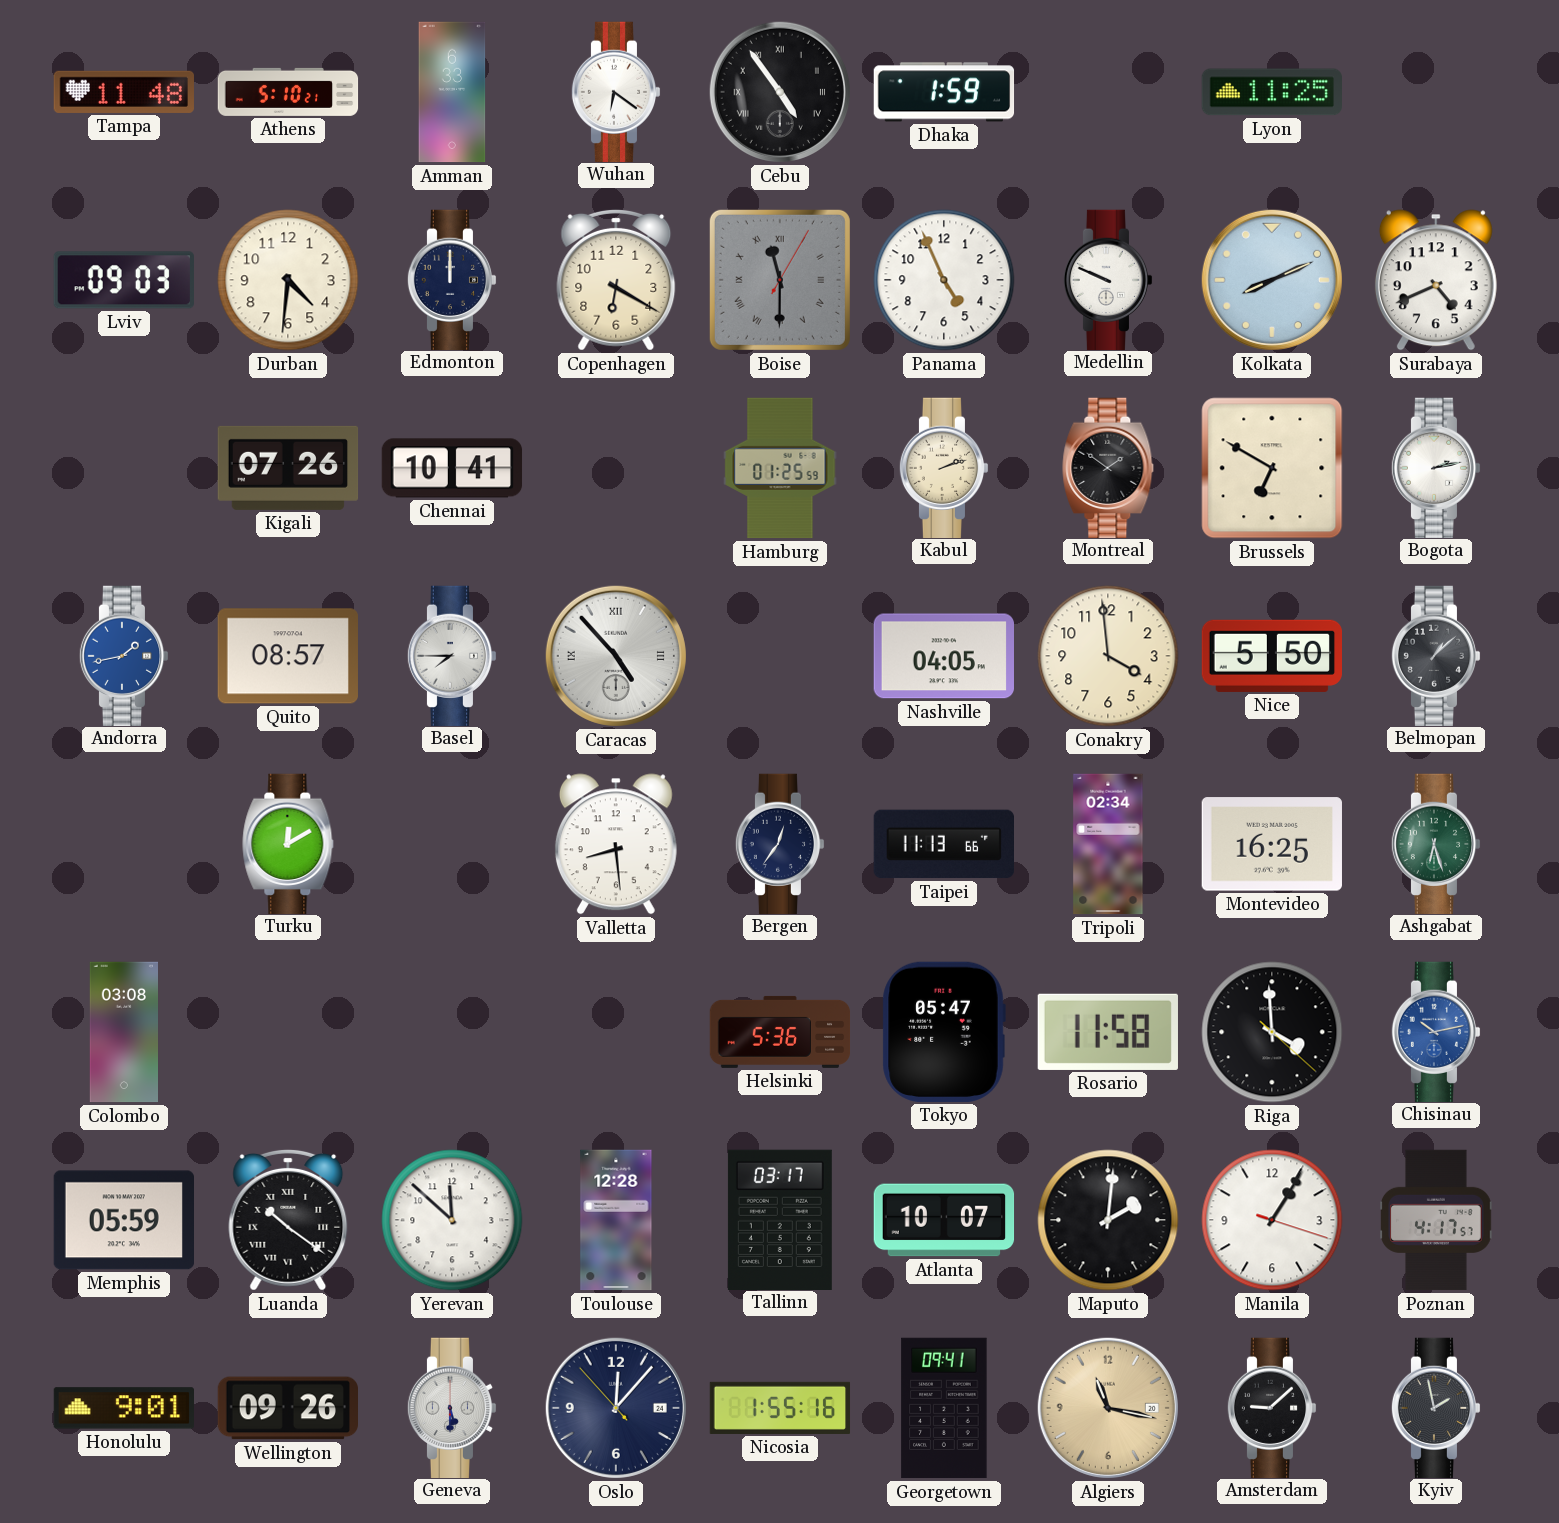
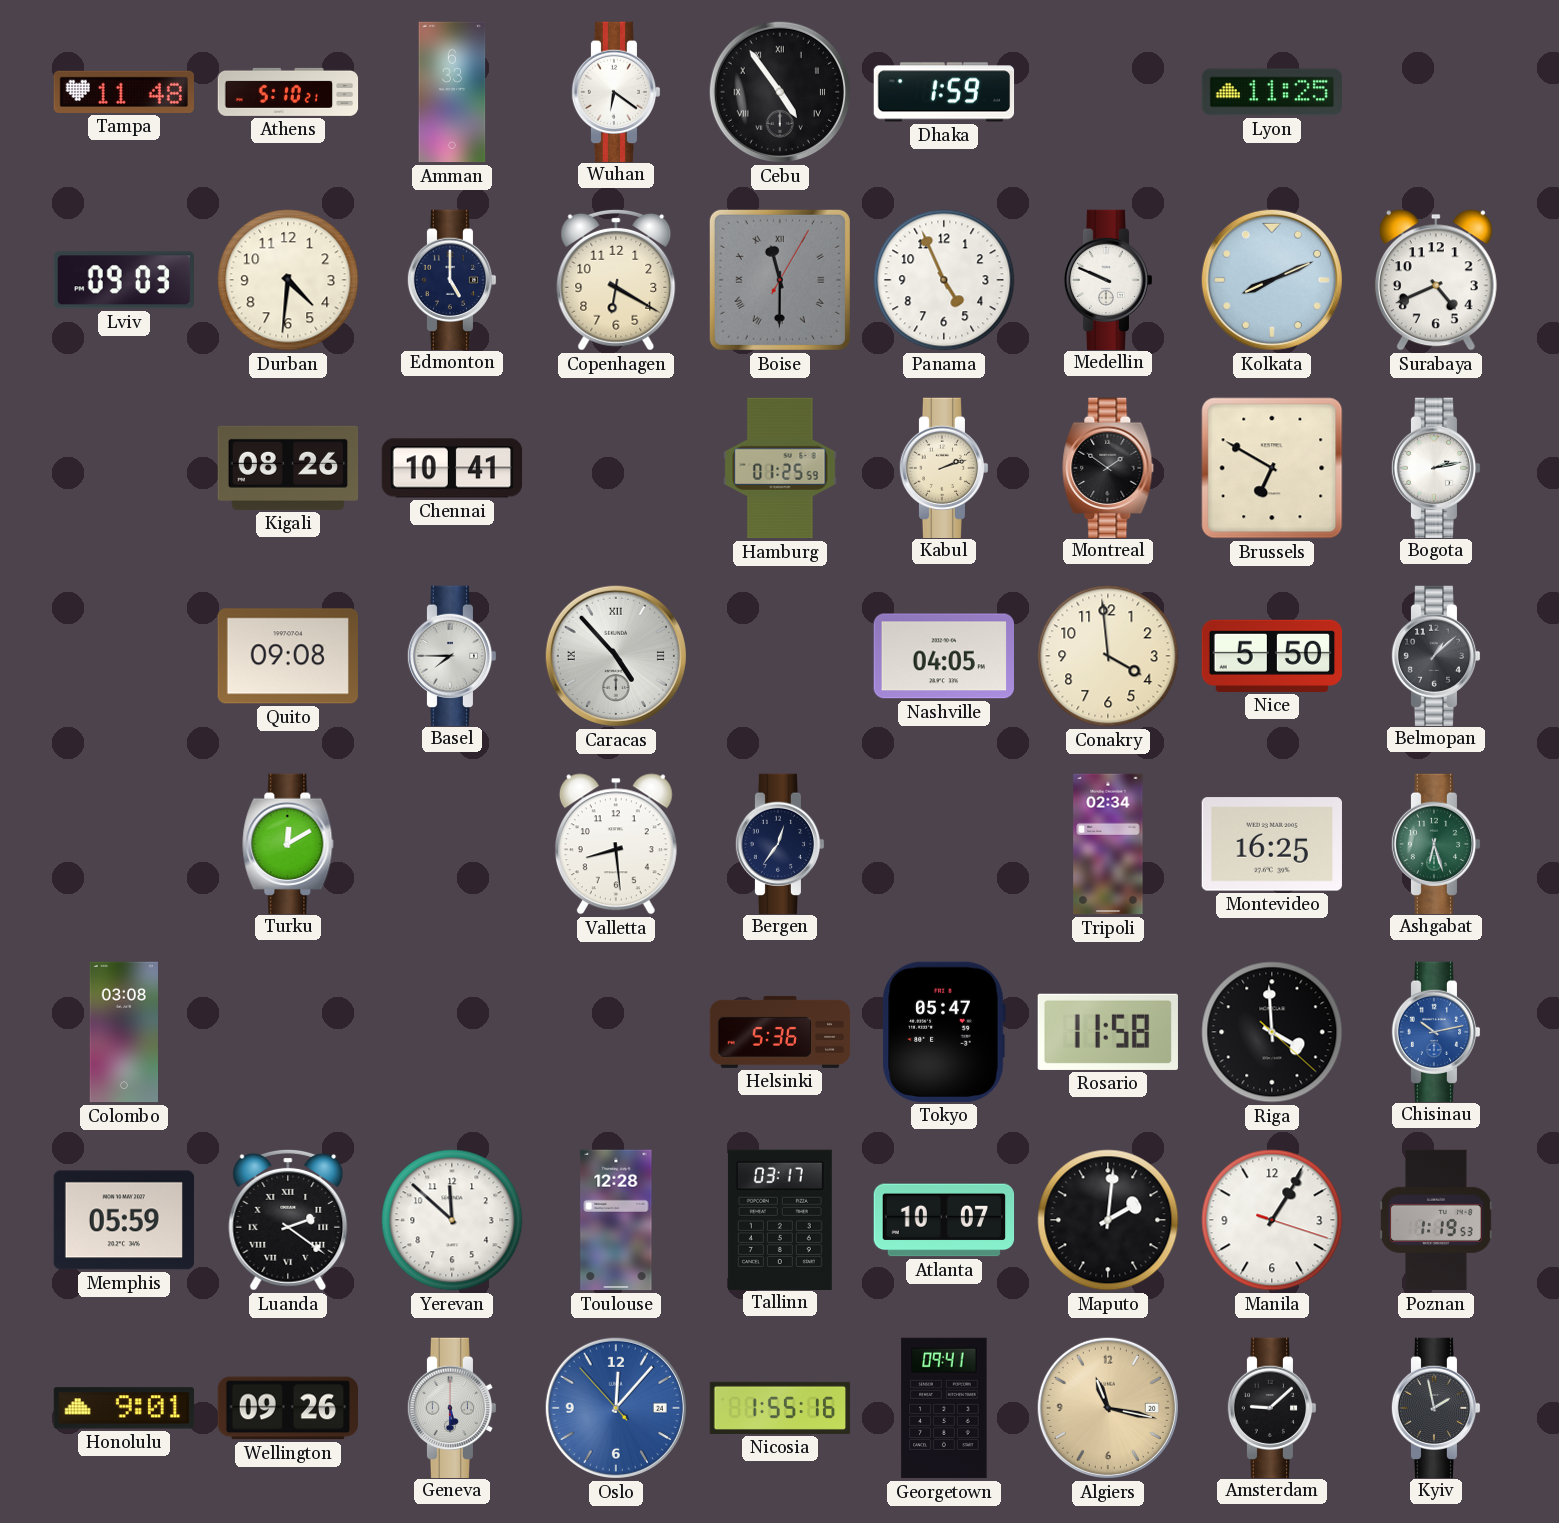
Edmonton: 12:00 -> 5:00
Kigali: 07:26 -> 08:26
Andorra: 1:43 -> none
Quito: 08:57 -> 09:08
Taipei: 11:13 -> none
Luanda: 10:21 -> 2:21
Poznan: 4:17 -> 1:19
Oslo dial: navy -> blue
